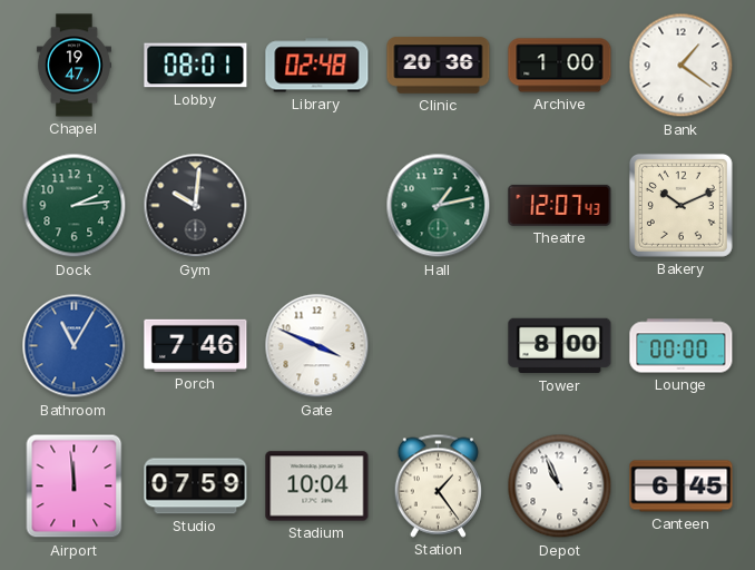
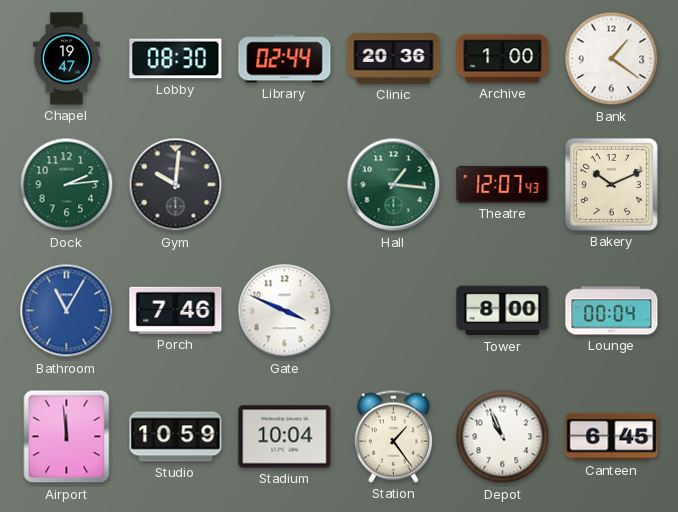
Lobby: 08:01 -> 08:30
Library: 02:48 -> 02:44
Hall: 1:13 -> 1:16
Lounge: 00:00 -> 00:04
Studio: 07:59 -> 10:59
